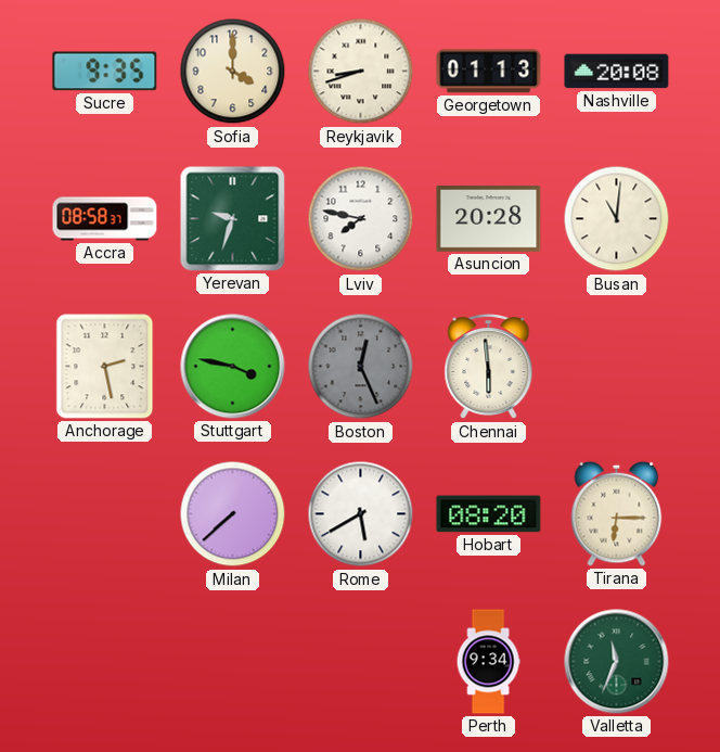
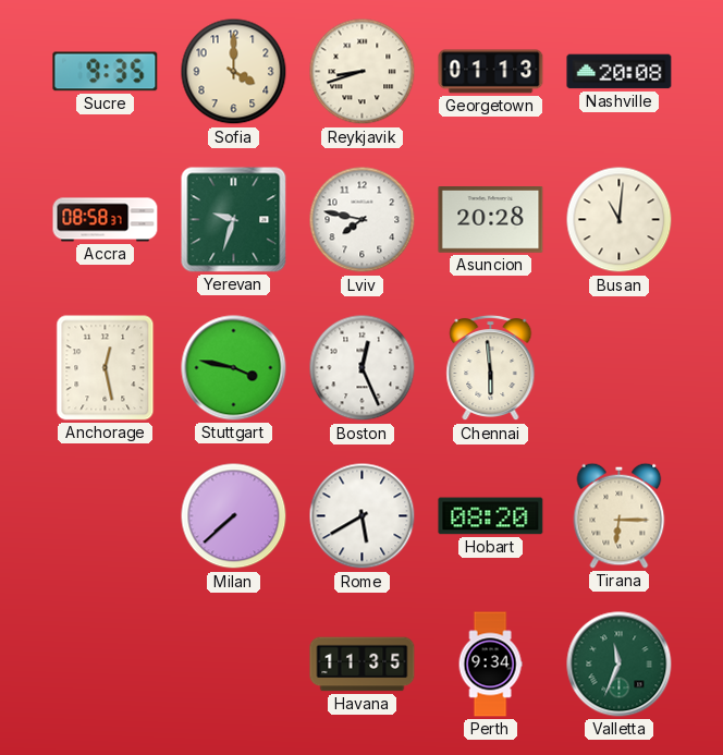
Anchorage: 2:28 -> 12:28
Boston dial: grey -> white
Havana: none -> 11:35
